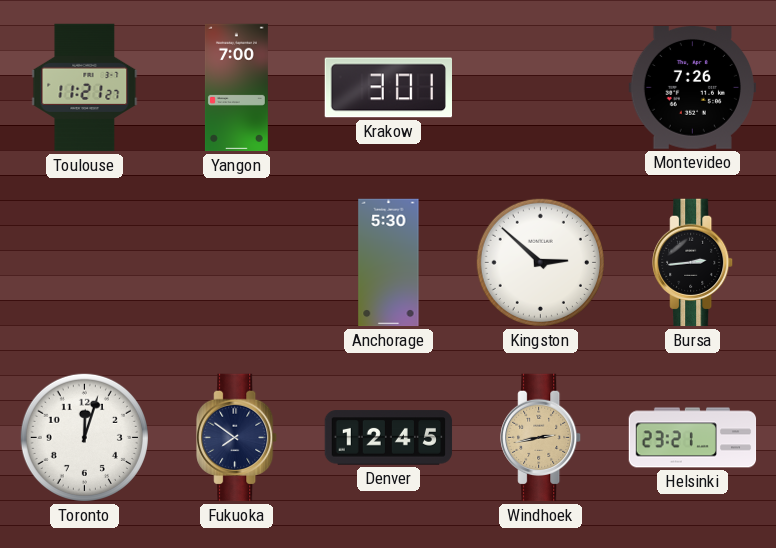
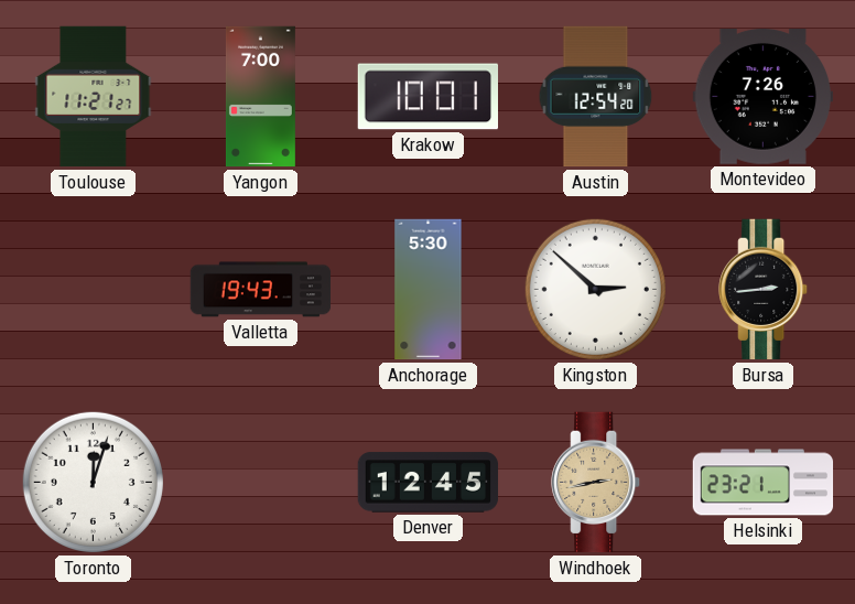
Krakow: 3:01 -> 10:01
Austin: none -> 12:54
Valletta: none -> 19:43
Fukuoka: 7:51 -> none
